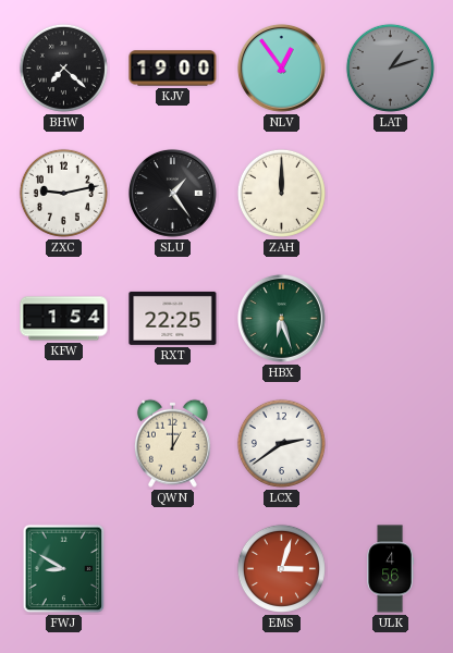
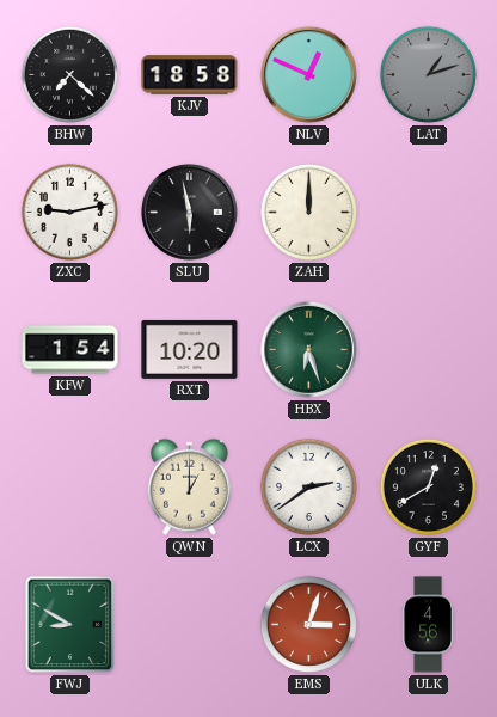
KJV: 19:00 -> 18:58
NLV: 12:54 -> 12:49
SLU: 1:24 -> 5:58
RXT: 22:25 -> 10:20
GYF: none -> 12:40
